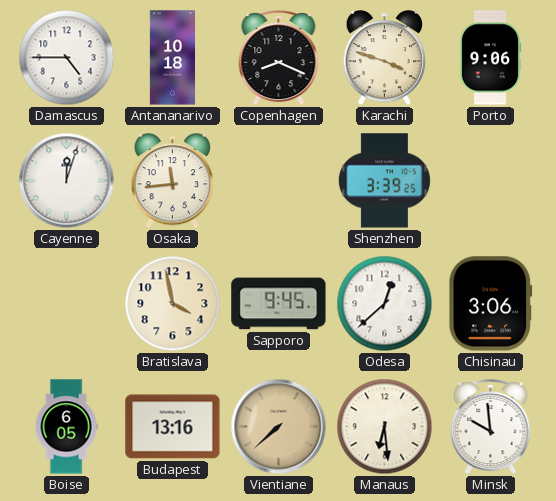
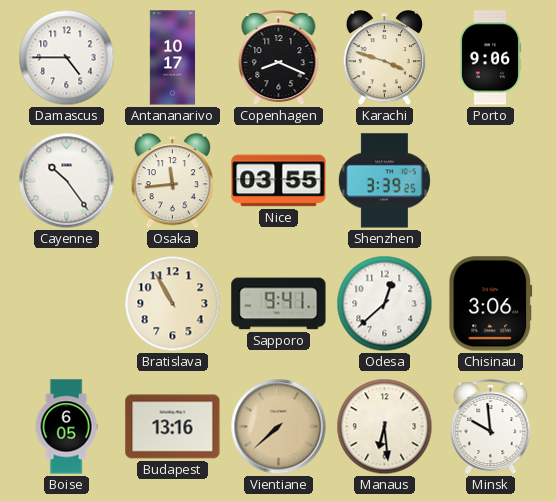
Antananarivo: 10:18 -> 10:17
Cayenne: 12:03 -> 10:24
Nice: none -> 03:55
Bratislava: 3:58 -> 10:55
Sapporo: 9:45 -> 9:41
